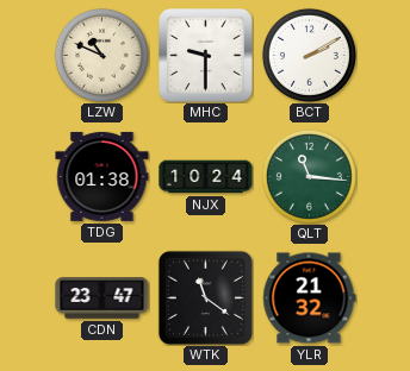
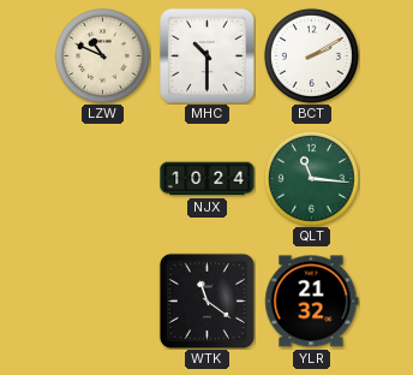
MHC: 9:30 -> 10:30
TDG: 01:38 -> none
CDN: 23:47 -> none
